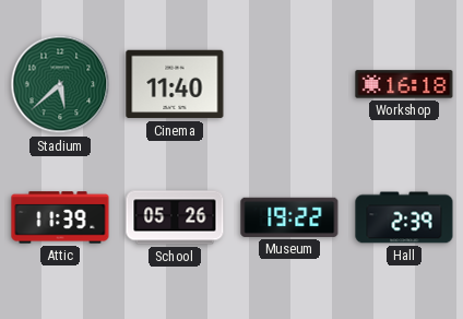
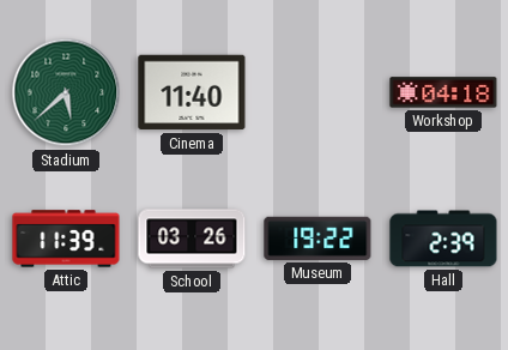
Workshop: 16:18 -> 04:18
School: 05:26 -> 03:26
